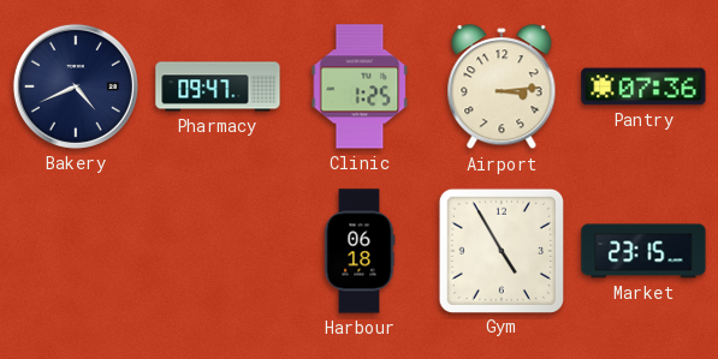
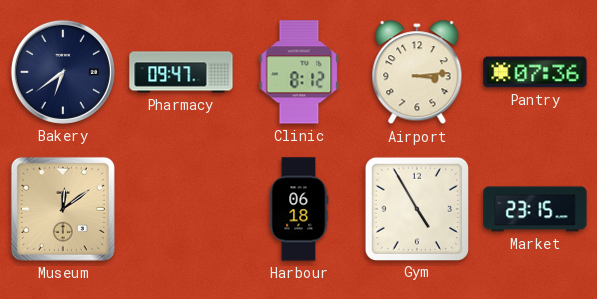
Bakery: 4:41 -> 6:39
Clinic: 1:25 -> 8:12
Museum: none -> 12:09
